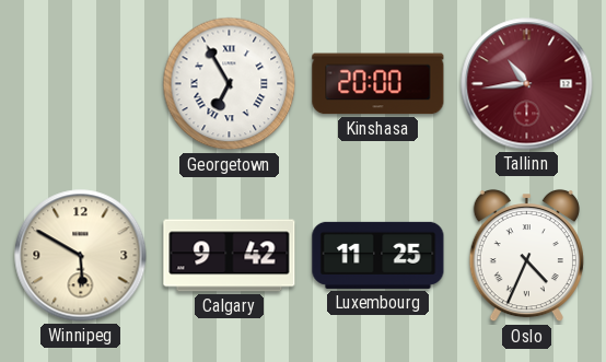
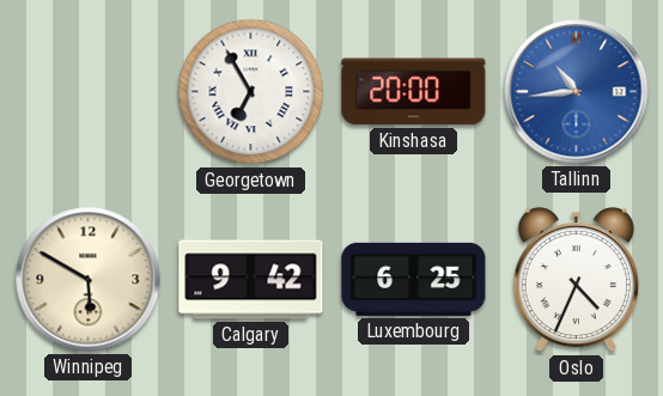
Tallinn dial: burgundy -> blue
Luxembourg: 11:25 -> 6:25
